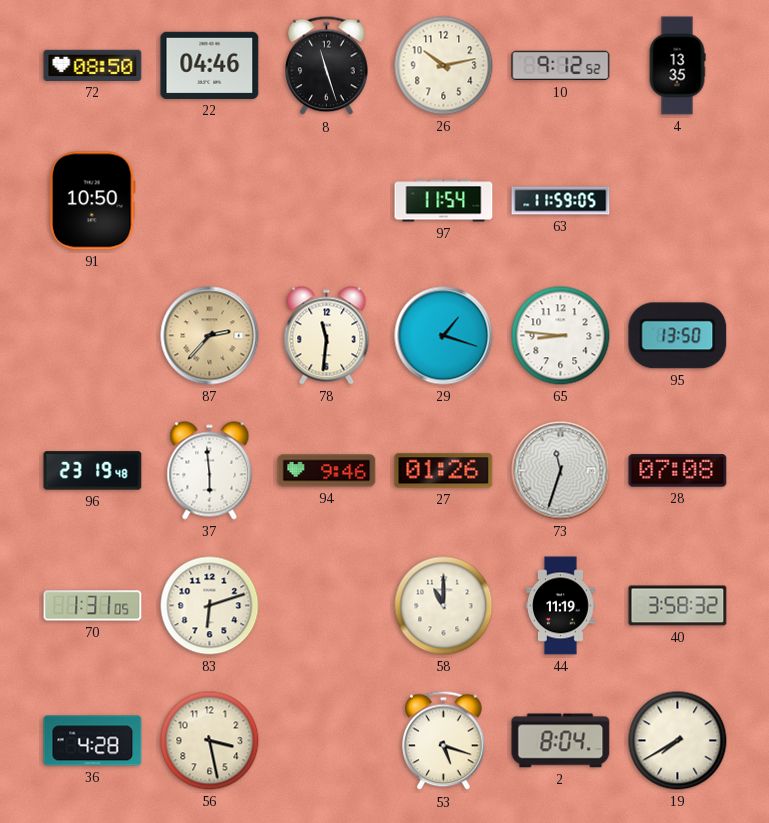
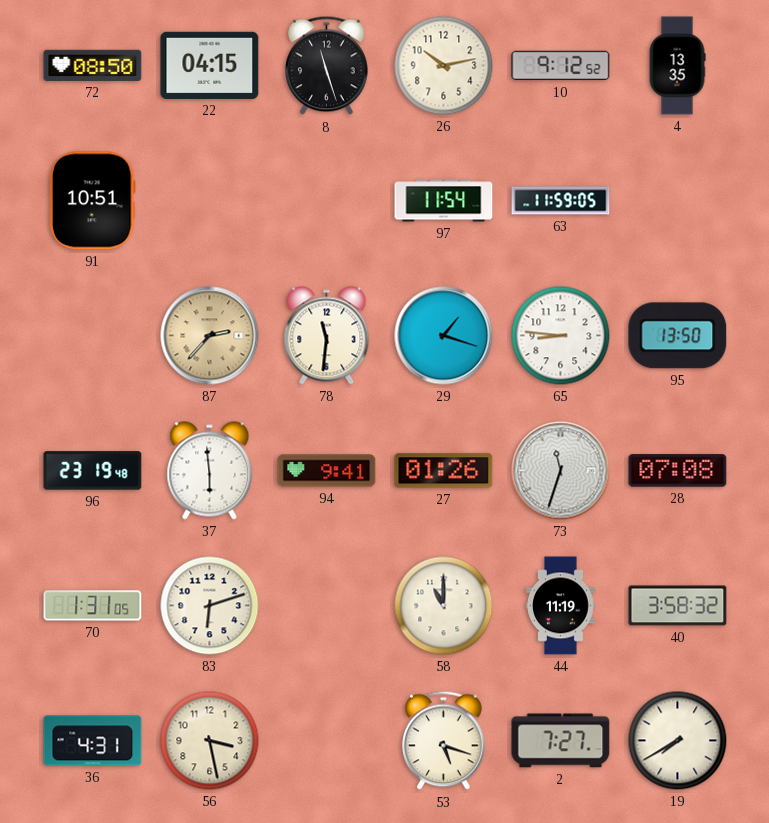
22: 04:46 -> 04:15
91: 10:50 -> 10:51
94: 9:46 -> 9:41
36: 4:28 -> 4:31
2: 8:04 -> 7:27
